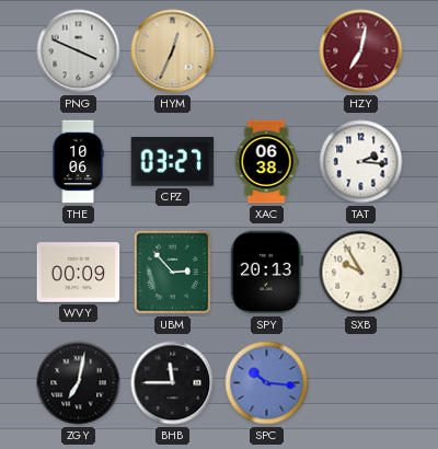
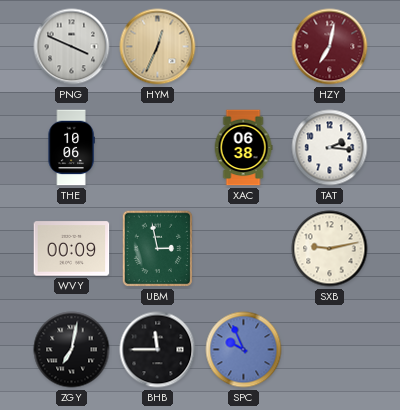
CPZ: 03:27 -> none
UBM: 2:53 -> 2:58
SPY: 20:13 -> none
SXB: 9:55 -> 9:13
SPC: 10:16 -> 9:56
